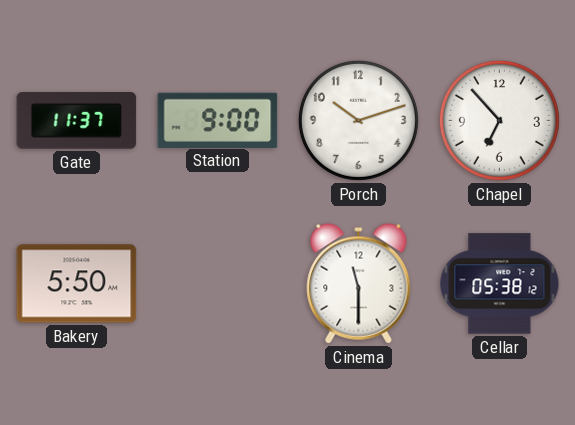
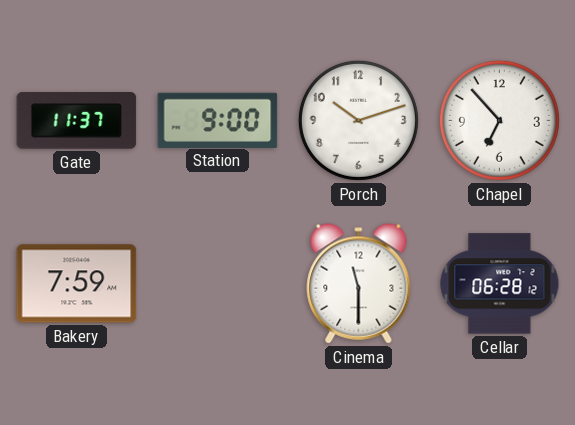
Bakery: 5:50 -> 7:59
Cellar: 05:38 -> 06:28
